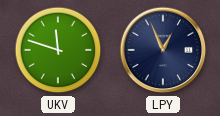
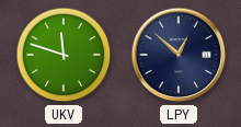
LPY: 12:56 -> 12:52
